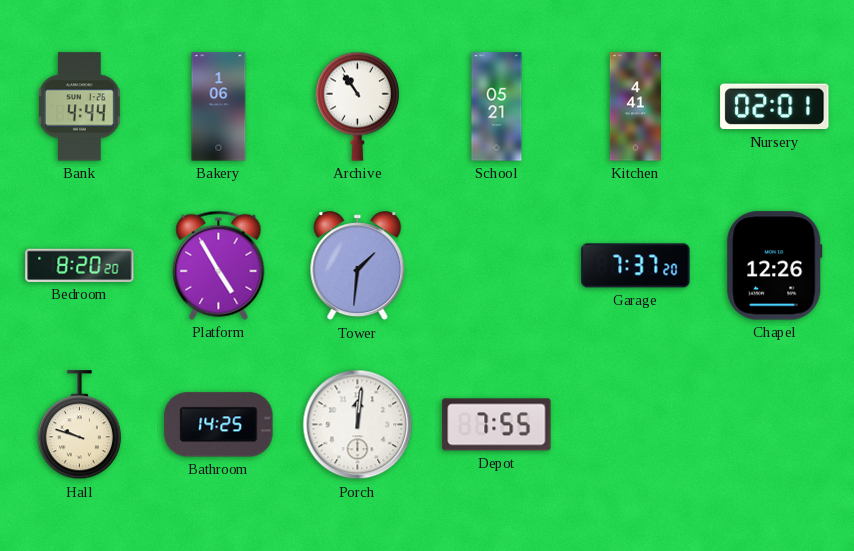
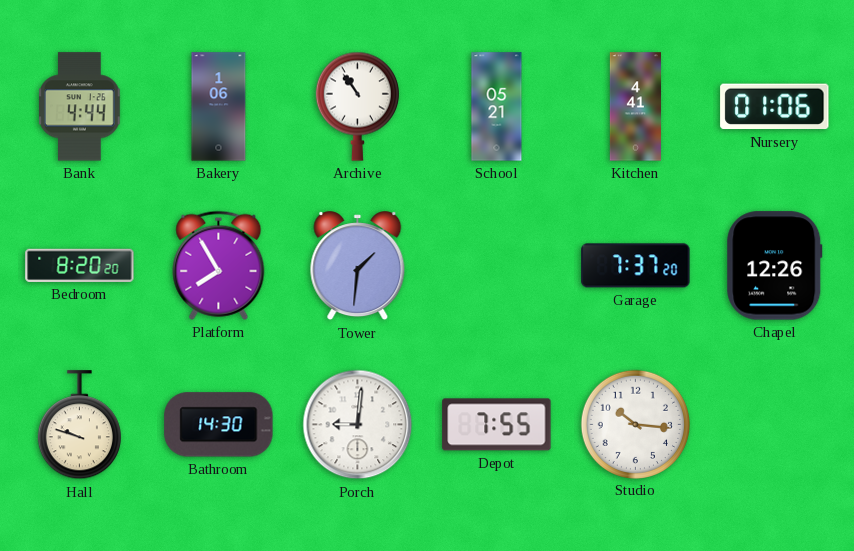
Nursery: 02:01 -> 01:06
Platform: 4:55 -> 7:55
Bathroom: 14:25 -> 14:30
Porch: 12:01 -> 9:01
Studio: none -> 10:16
